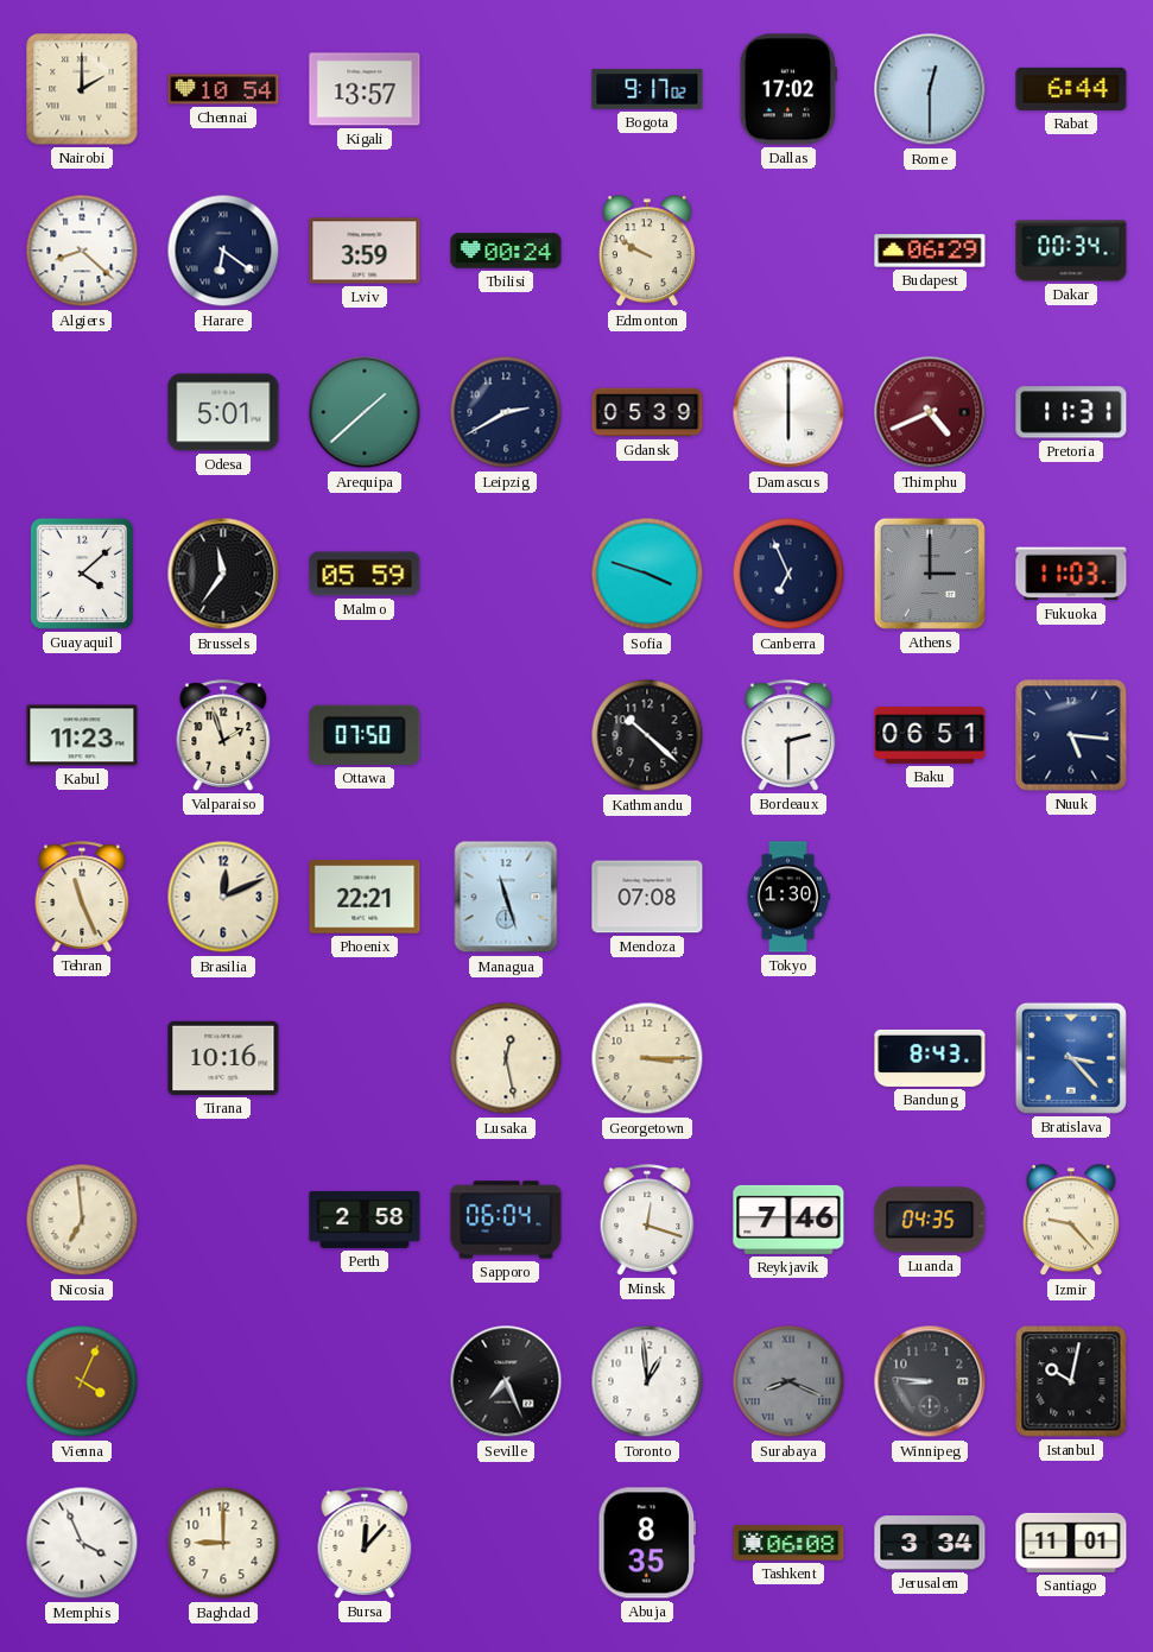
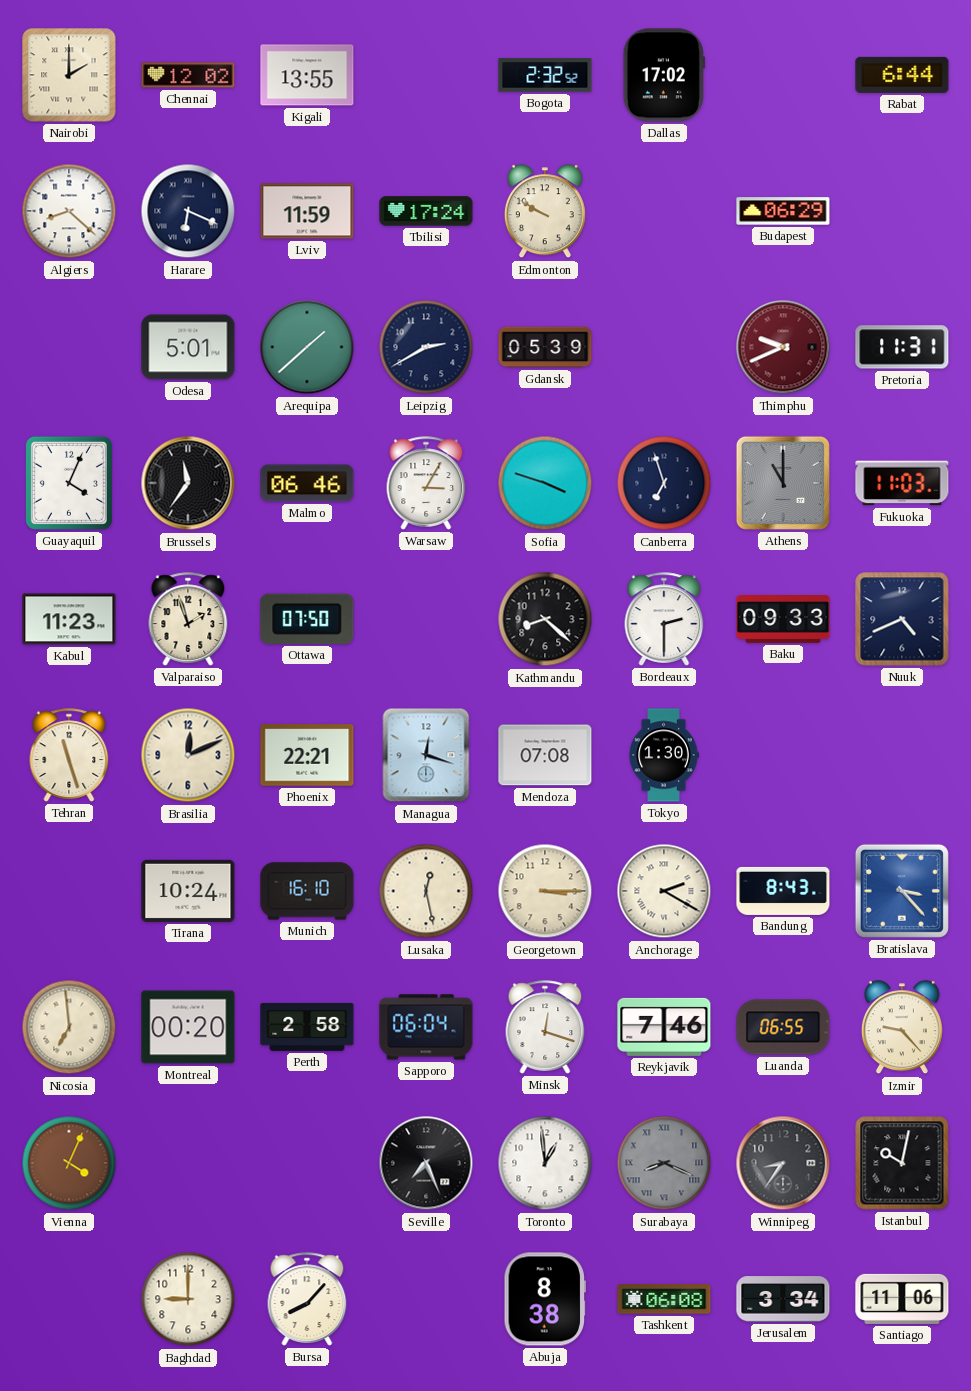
Chennai: 10:54 -> 12:02
Kigali: 13:57 -> 13:55
Bogota: 9:17 -> 2:32
Rome: 12:30 -> none
Harare: 6:21 -> 6:19
Lviv: 3:59 -> 11:59
Tbilisi: 00:24 -> 17:24
Dakar: 00:34 -> none
Damascus: 6:00 -> none
Thimphu: 4:41 -> 9:41
Guayaquil: 4:08 -> 4:04
Malmo: 05:59 -> 06:46
Warsaw: none -> 3:05
Canberra: 6:56 -> 6:57
Athens: 3:00 -> 11:00
Kathmandu: 10:22 -> 8:22
Baku: 06:51 -> 09:33
Nuuk: 5:16 -> 4:41
Tehran: 11:26 -> 11:27
Managua: 11:27 -> 12:18
Tirana: 10:16 -> 10:24
Munich: none -> 16:10
Anchorage: none -> 2:20
Montreal: none -> 00:20
Luanda: 04:35 -> 06:55
Winnipeg: 8:46 -> 8:36
Memphis: 3:56 -> none
Bursa: 12:07 -> 8:07
Abuja: 8:35 -> 8:38
Santiago: 11:01 -> 11:06
